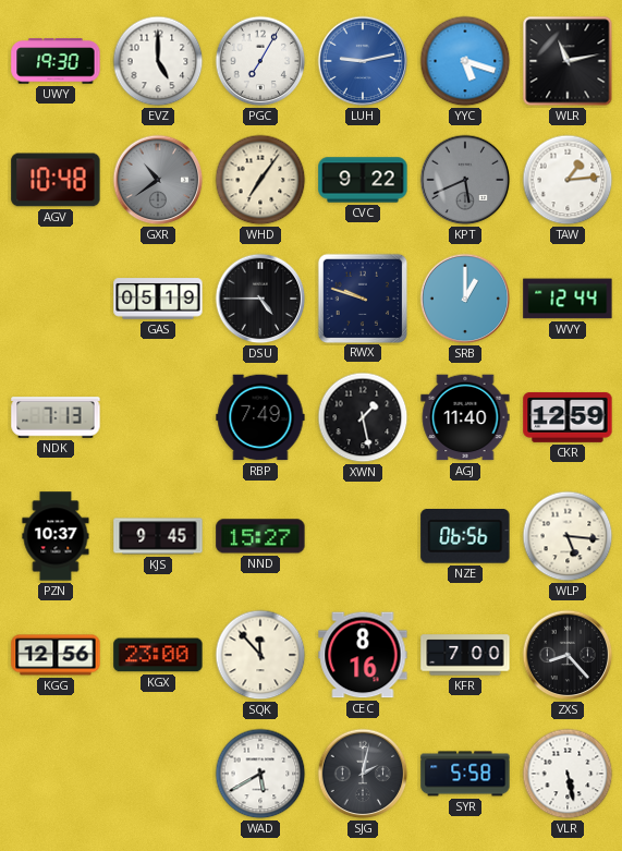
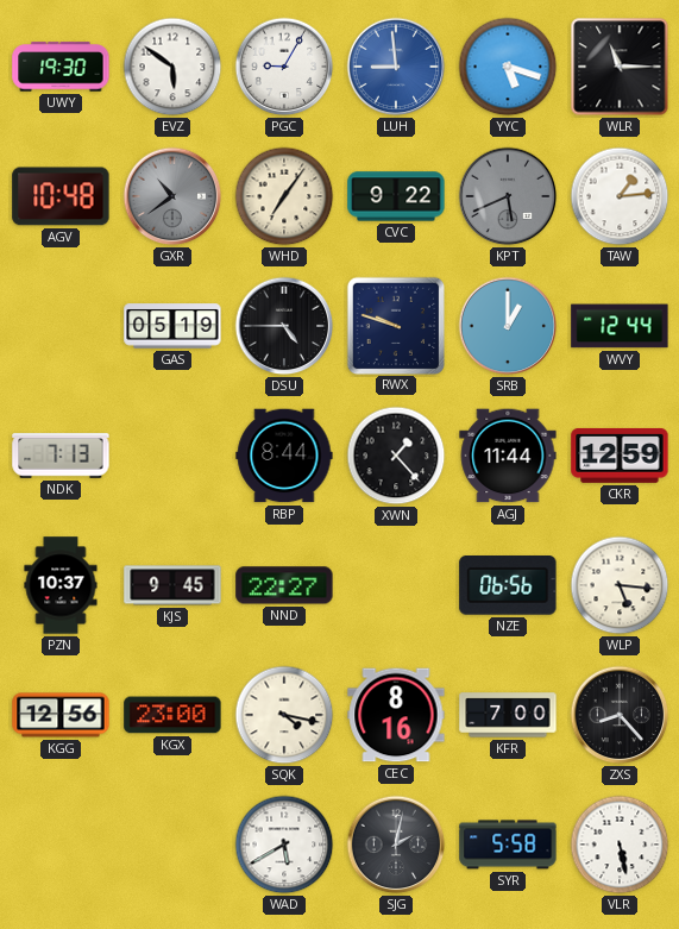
EVZ: 5:00 -> 5:51
PGC: 7:05 -> 9:05
LUH: 9:13 -> 8:59
WLR: 11:13 -> 11:15
RBP: 7:49 -> 8:44
XWN: 1:28 -> 1:23
AGJ: 11:40 -> 11:44
NND: 15:27 -> 22:27
SQK: 11:53 -> 4:17
